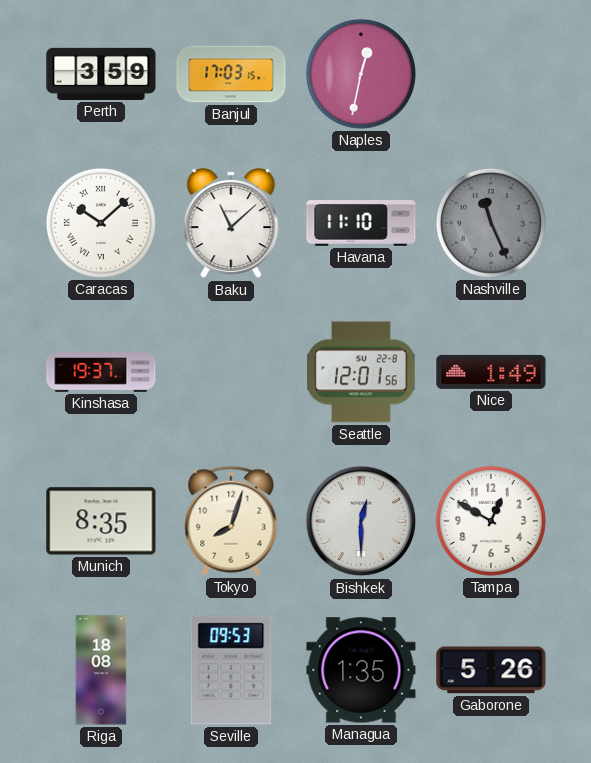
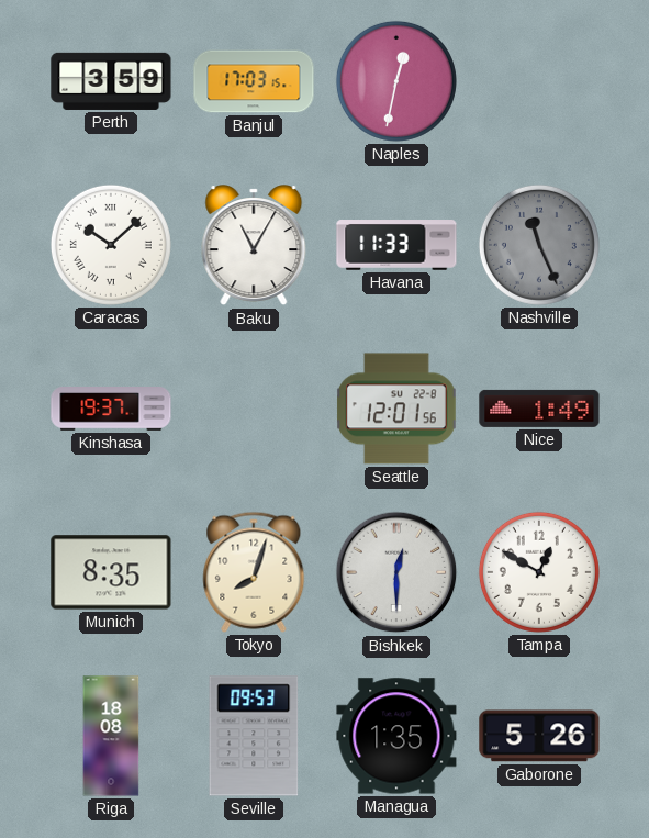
Baku: 11:08 -> 11:05
Havana: 11:10 -> 11:33
